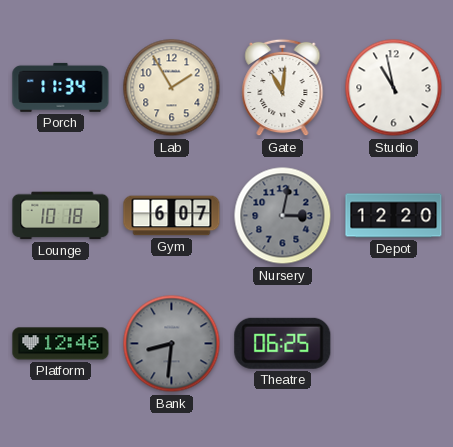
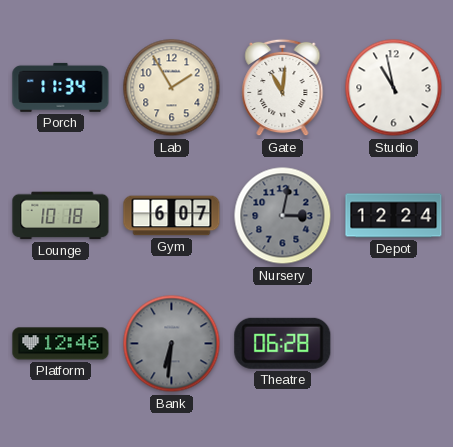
Depot: 12:20 -> 12:24
Bank: 8:31 -> 6:31
Theatre: 06:25 -> 06:28
